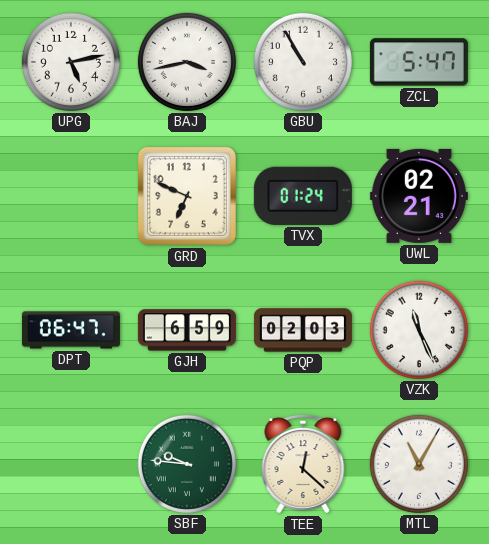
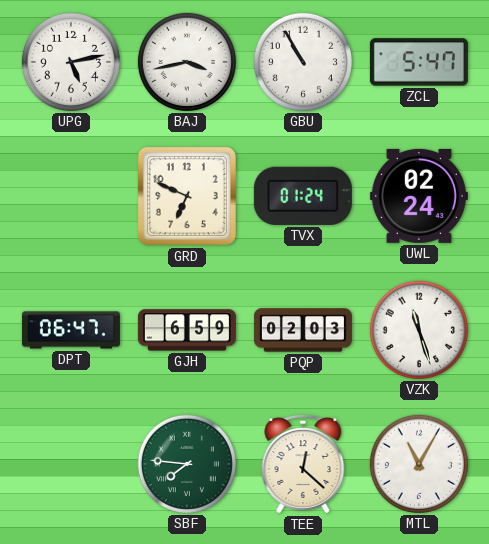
UWL: 02:21 -> 02:24
VZK: 11:26 -> 11:27
SBF: 9:46 -> 7:46
